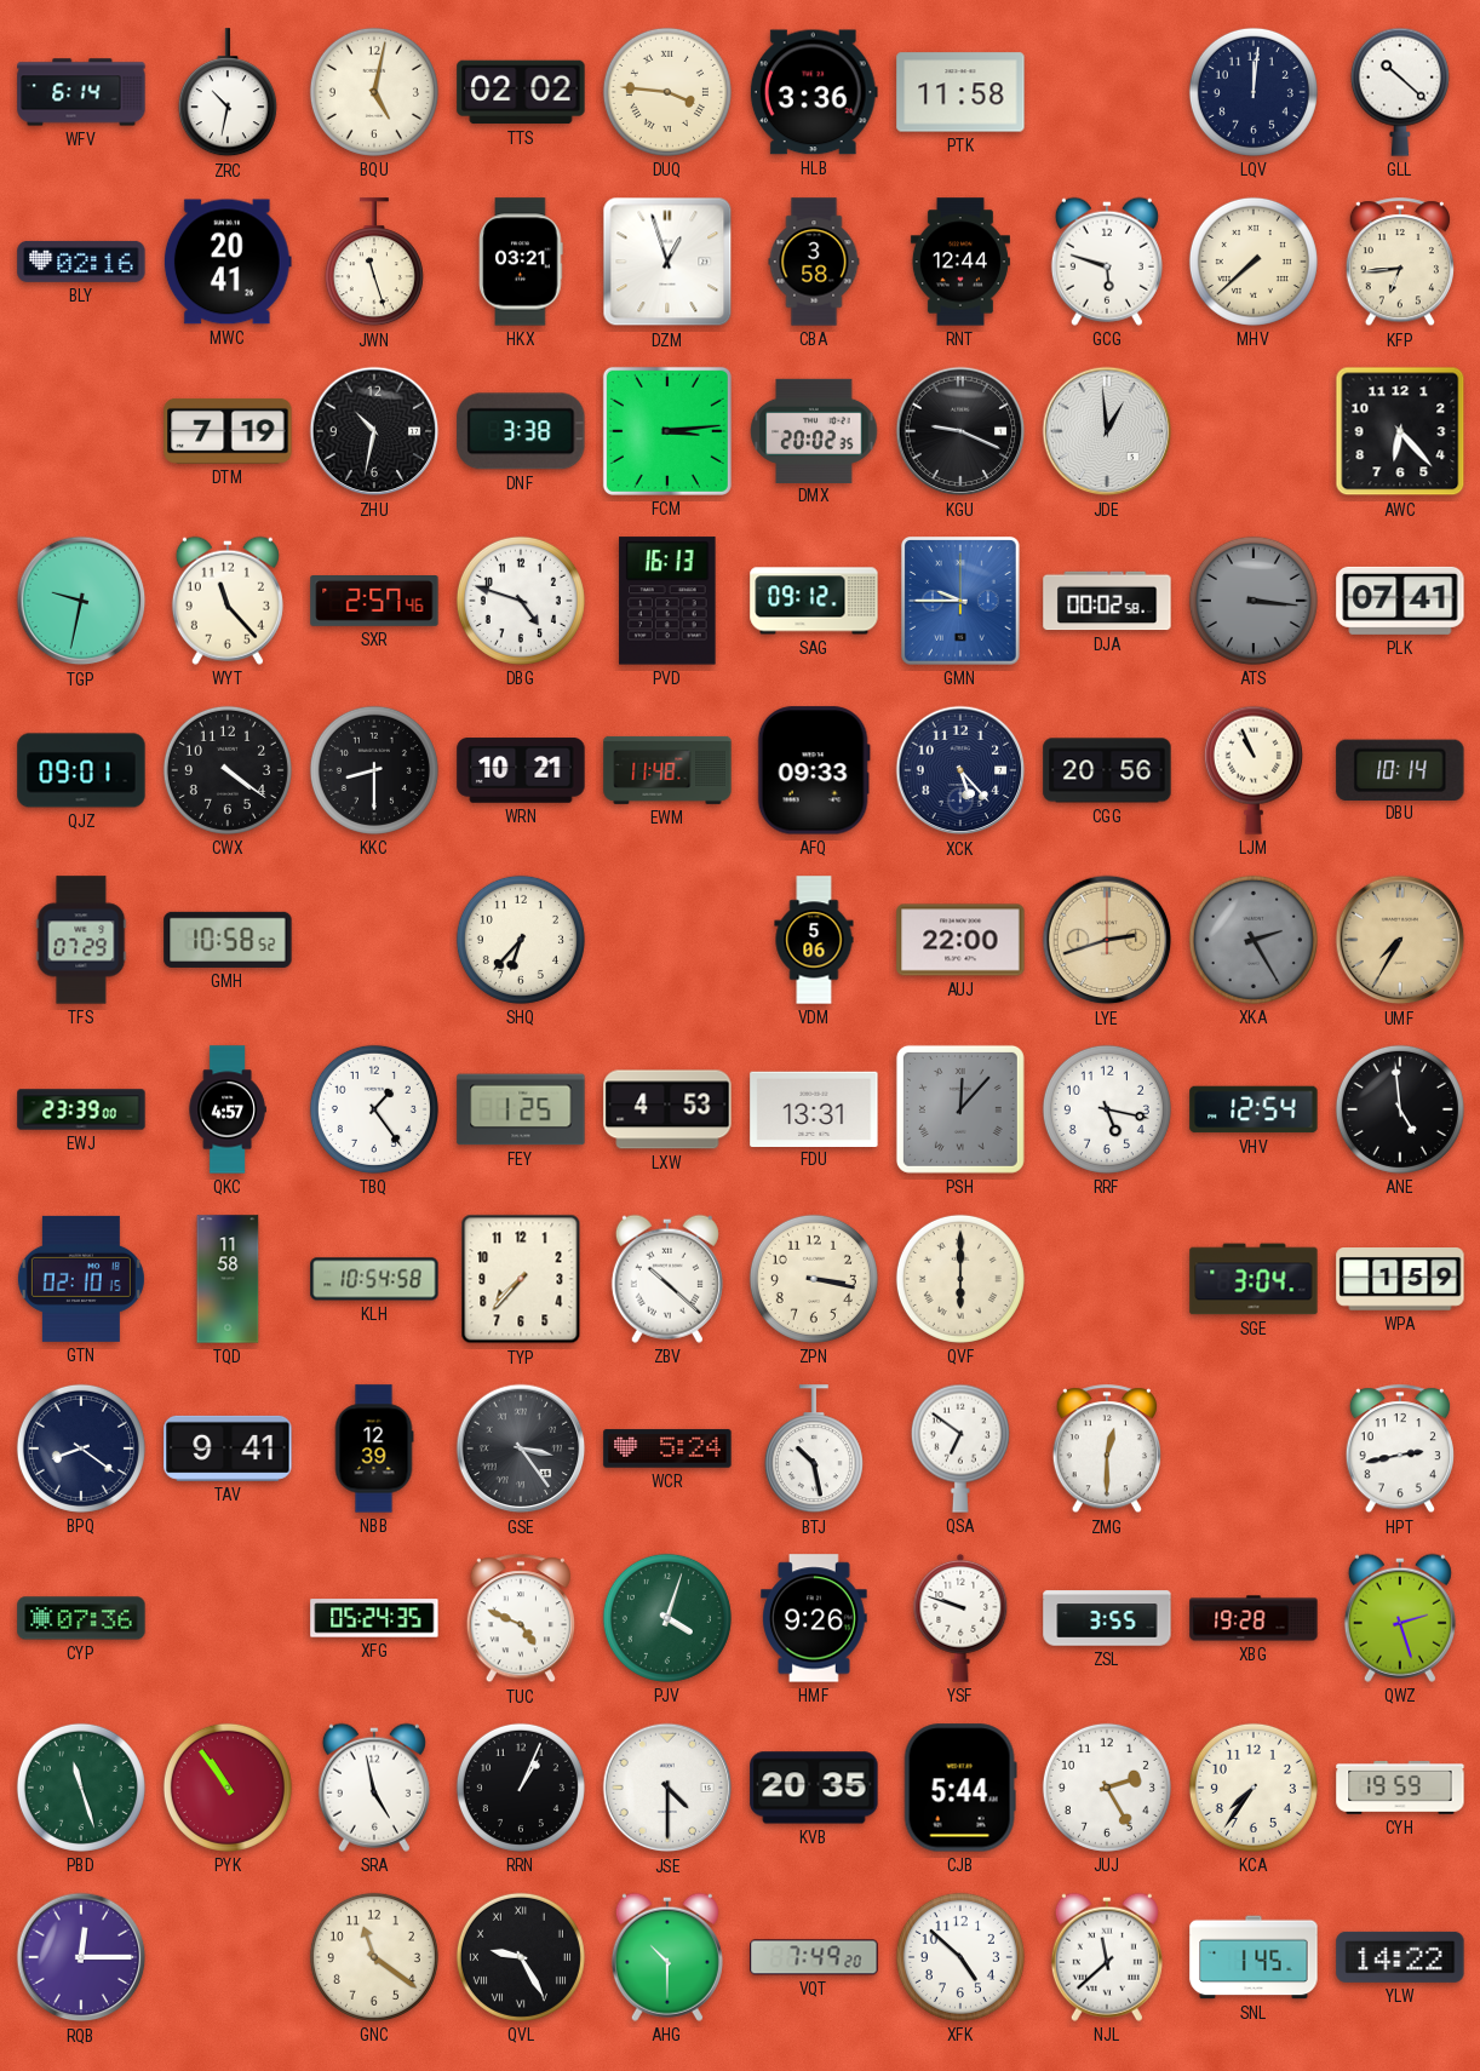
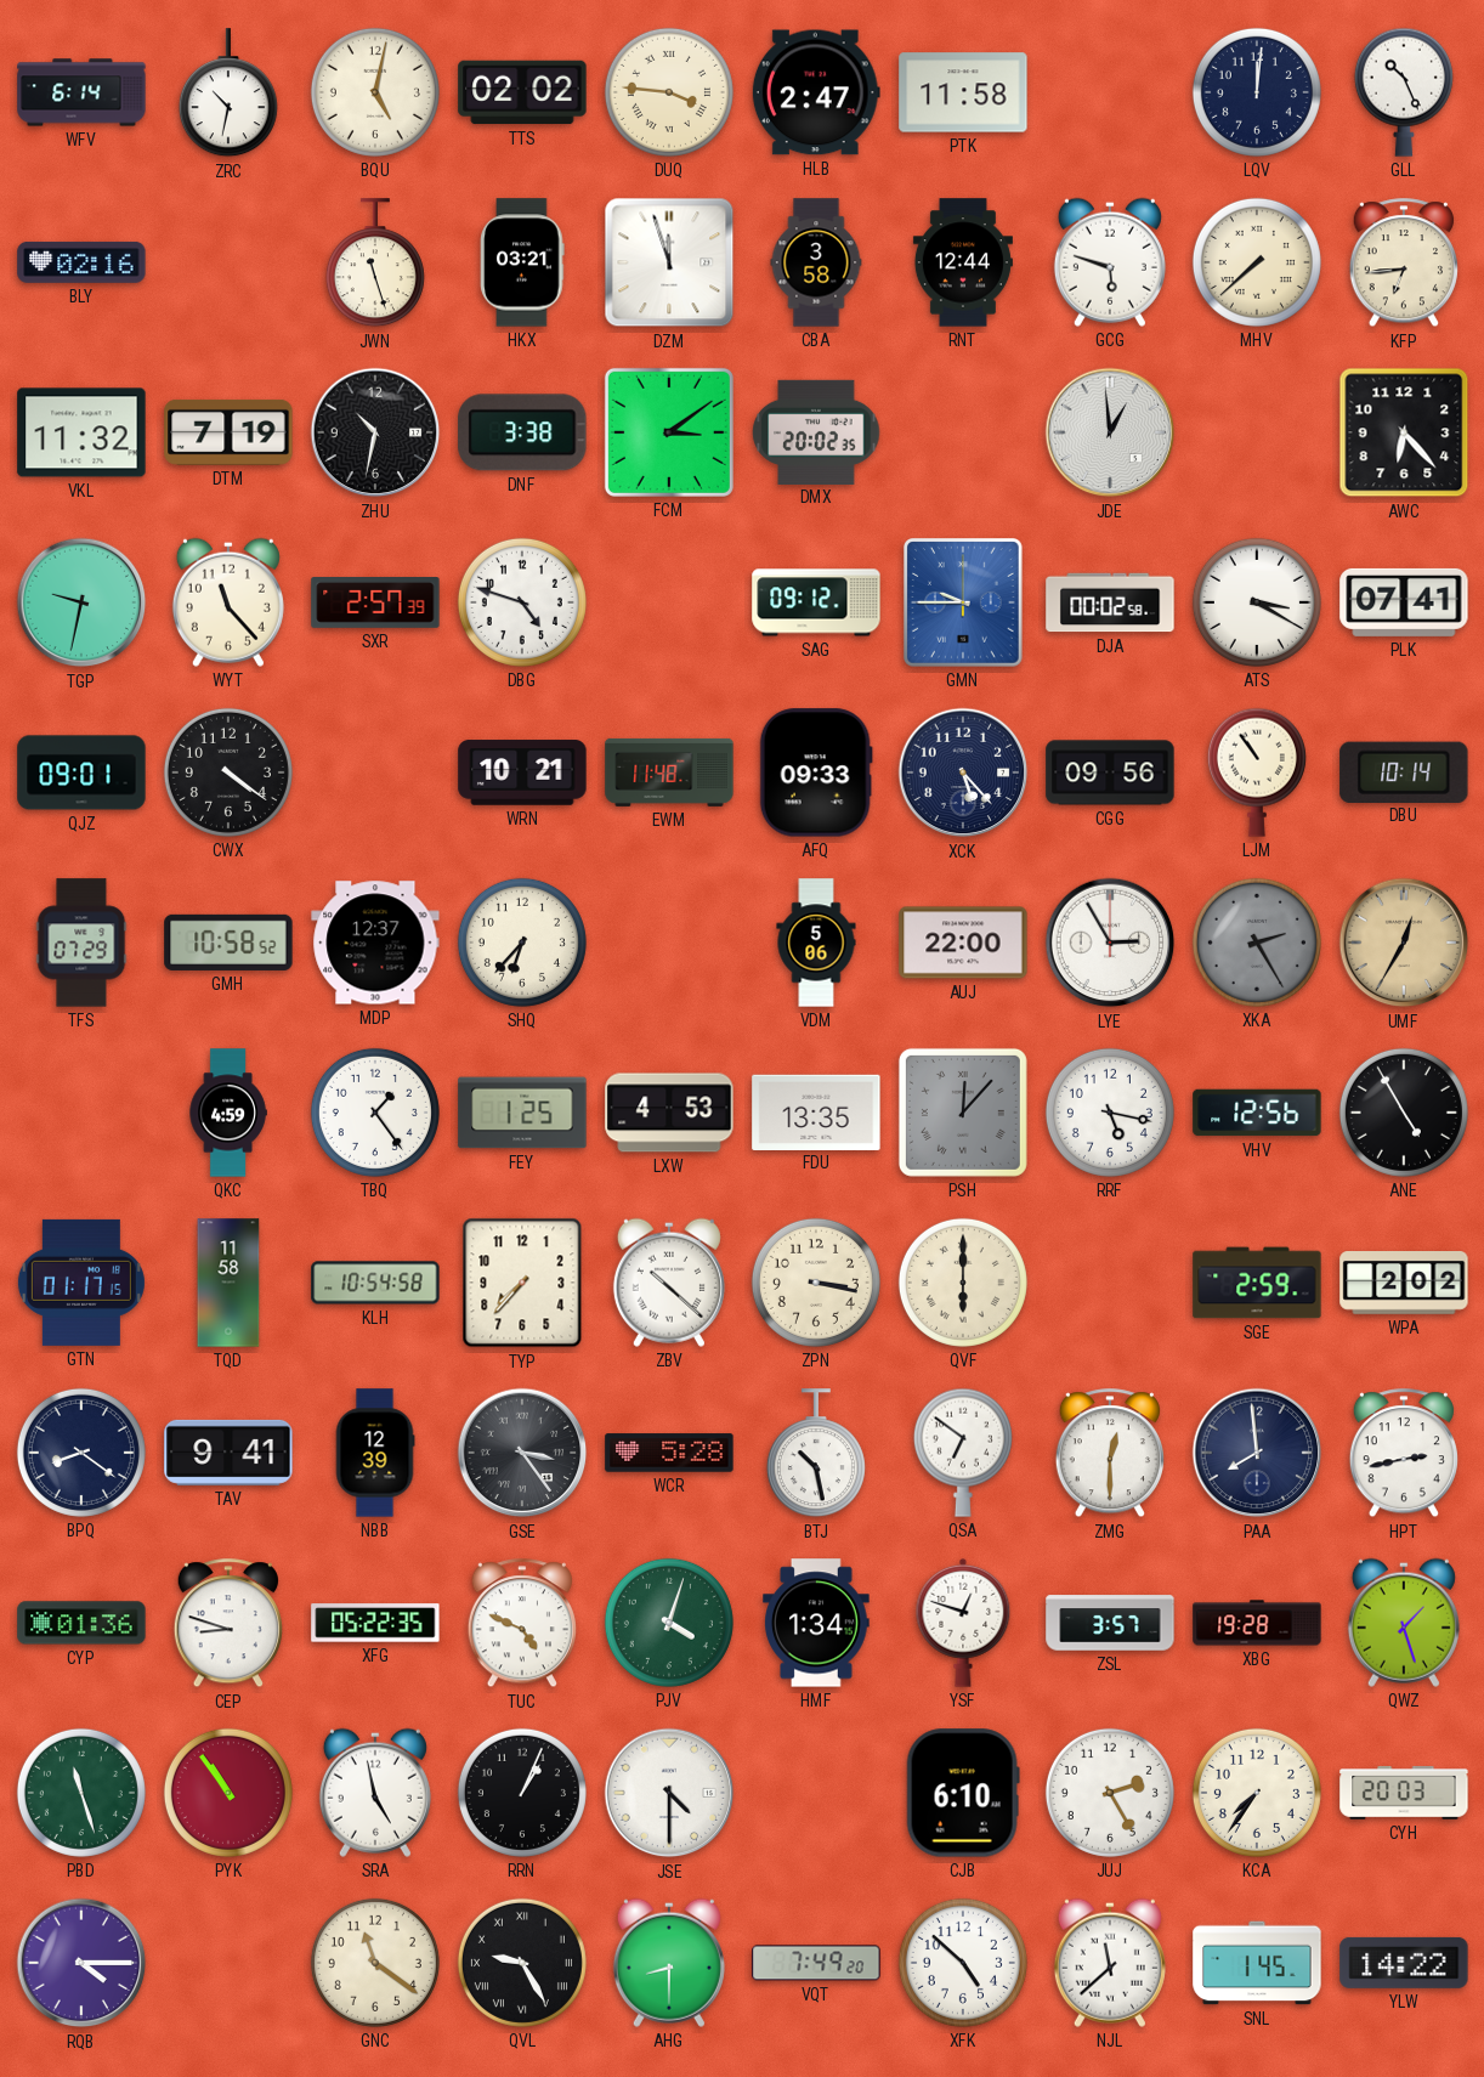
HLB: 3:36 -> 2:47
GLL: 10:22 -> 10:26
MWC: 20:41 -> none
DZM: 12:57 -> 11:57
VKL: none -> 11:32
FCM: 3:14 -> 3:09
KGU: 9:19 -> none
SXR: 2:57:46 -> 2:57:39
PVD: 16:13 -> none
ATS: 3:16 -> 3:20
ATS dial: grey -> white
KKC: 8:30 -> none
CGG: 20:56 -> 09:56
LJM: 10:56 -> 10:54
MDP: none -> 12:37
LYE: 2:42 -> 2:55
LYE dial: champagne -> white
UMF: 7:35 -> 12:35
EWJ: 23:39 -> none
QKC: 4:57 -> 4:59
FDU: 13:31 -> 13:35
VHV: 12:54 -> 12:56
ANE: 4:59 -> 4:55
GTN: 02:10 -> 01:17
SGE: 3:04 -> 2:59
WPA: 1:59 -> 2:02
WCR: 5:24 -> 5:28
PAA: none -> 7:59
CYP: 07:36 -> 01:36
CEP: none -> 8:48
XFG: 05:24 -> 05:22
HMF: 9:26 -> 1:34
YSF: 9:48 -> 12:48
ZSL: 3:55 -> 3:57
QWZ: 2:27 -> 1:27
KVB: 20:35 -> none
CJB: 5:44 -> 6:10
CYH: 19:59 -> 20:03
RQB: 12:15 -> 4:15
AHG: 10:30 -> 8:30
